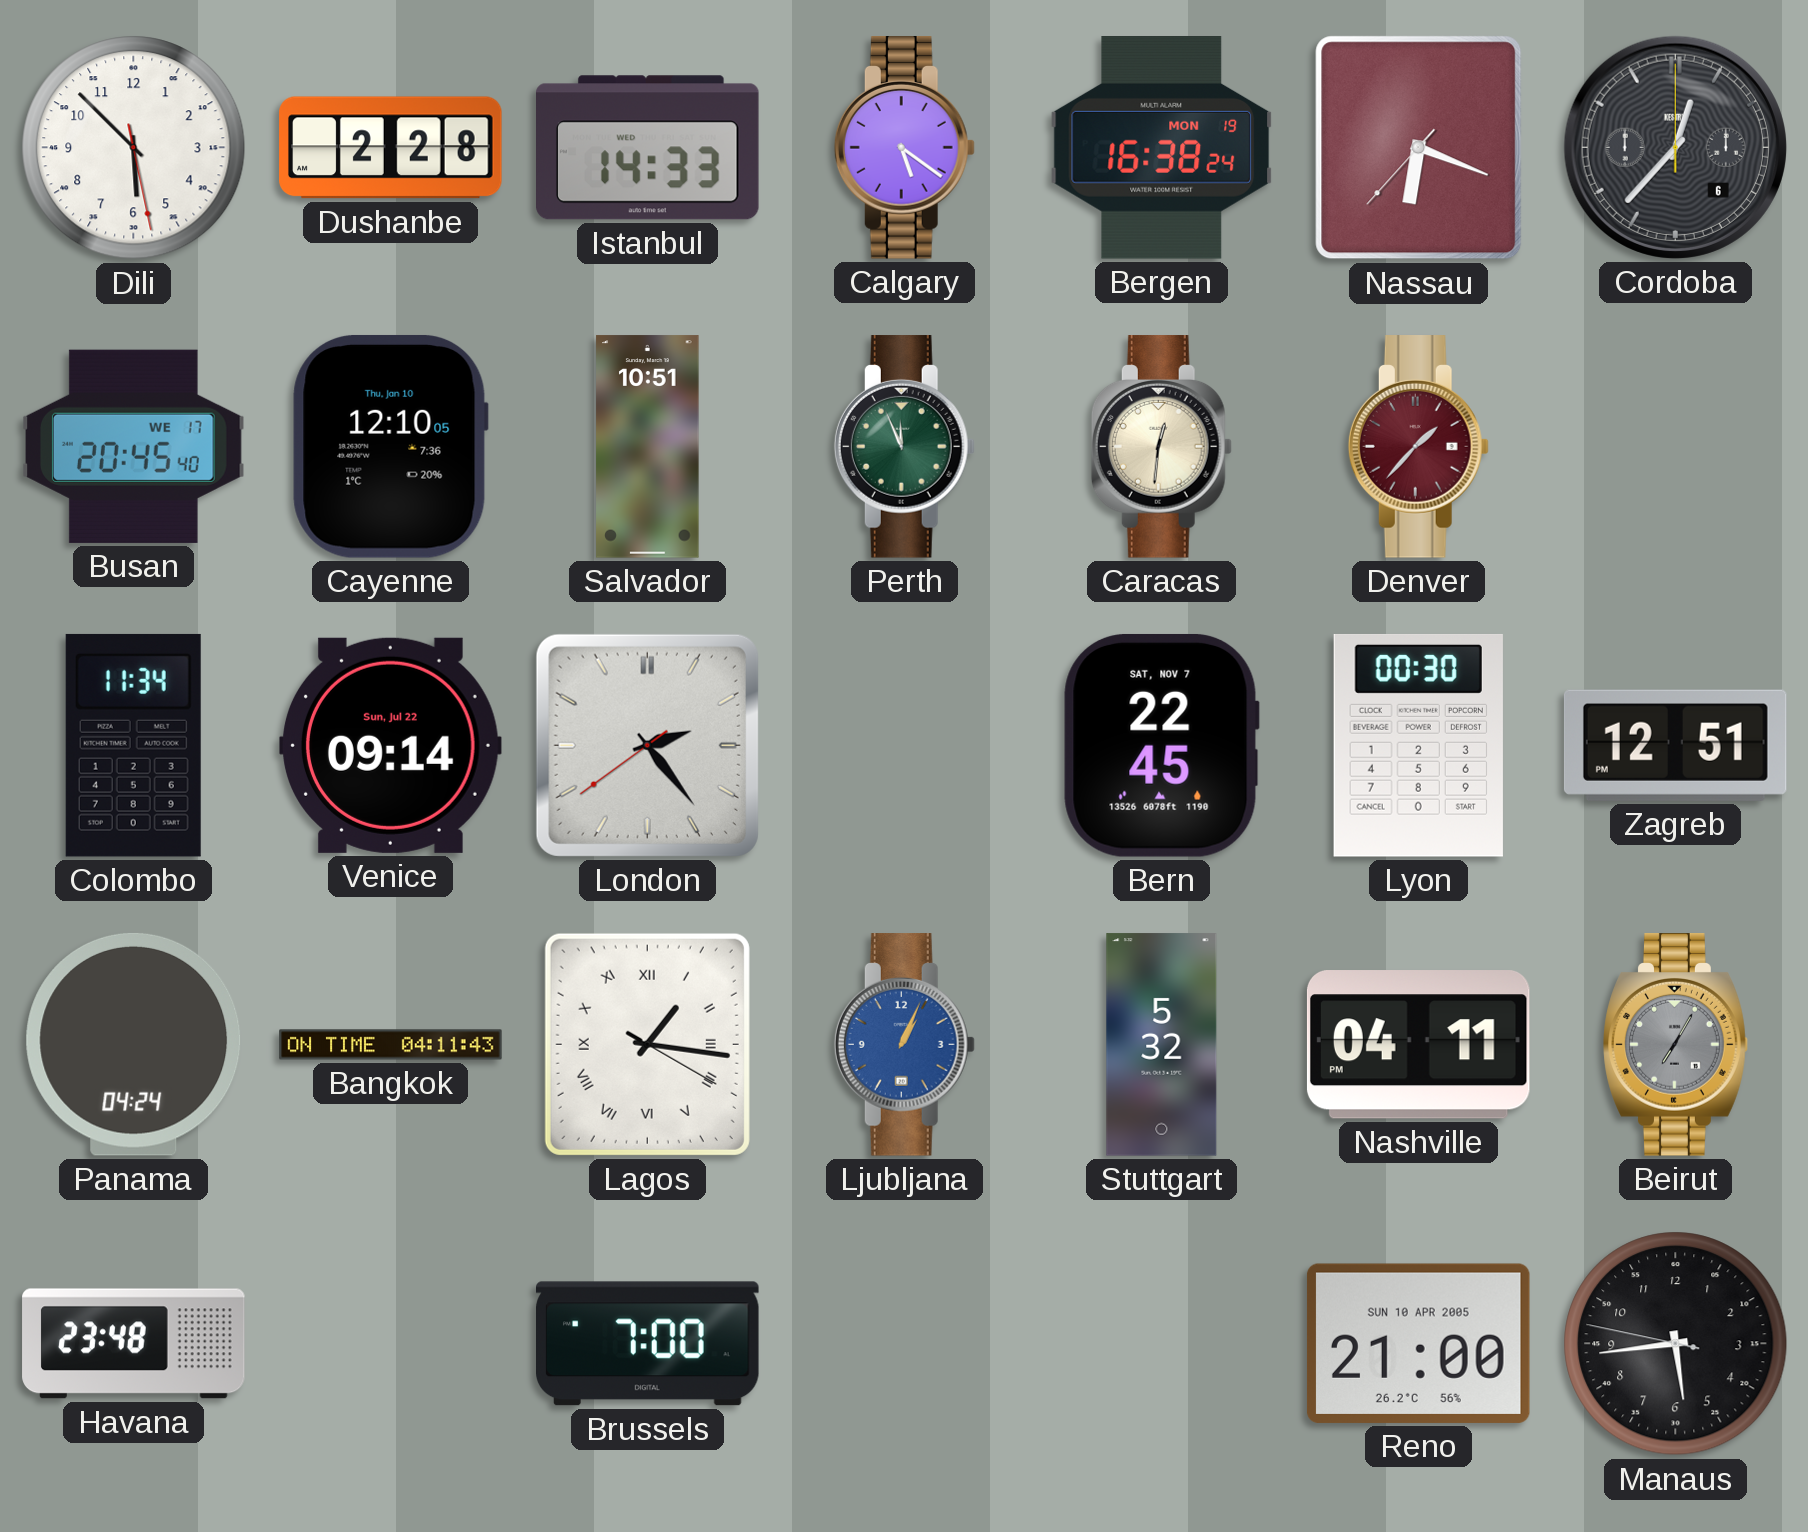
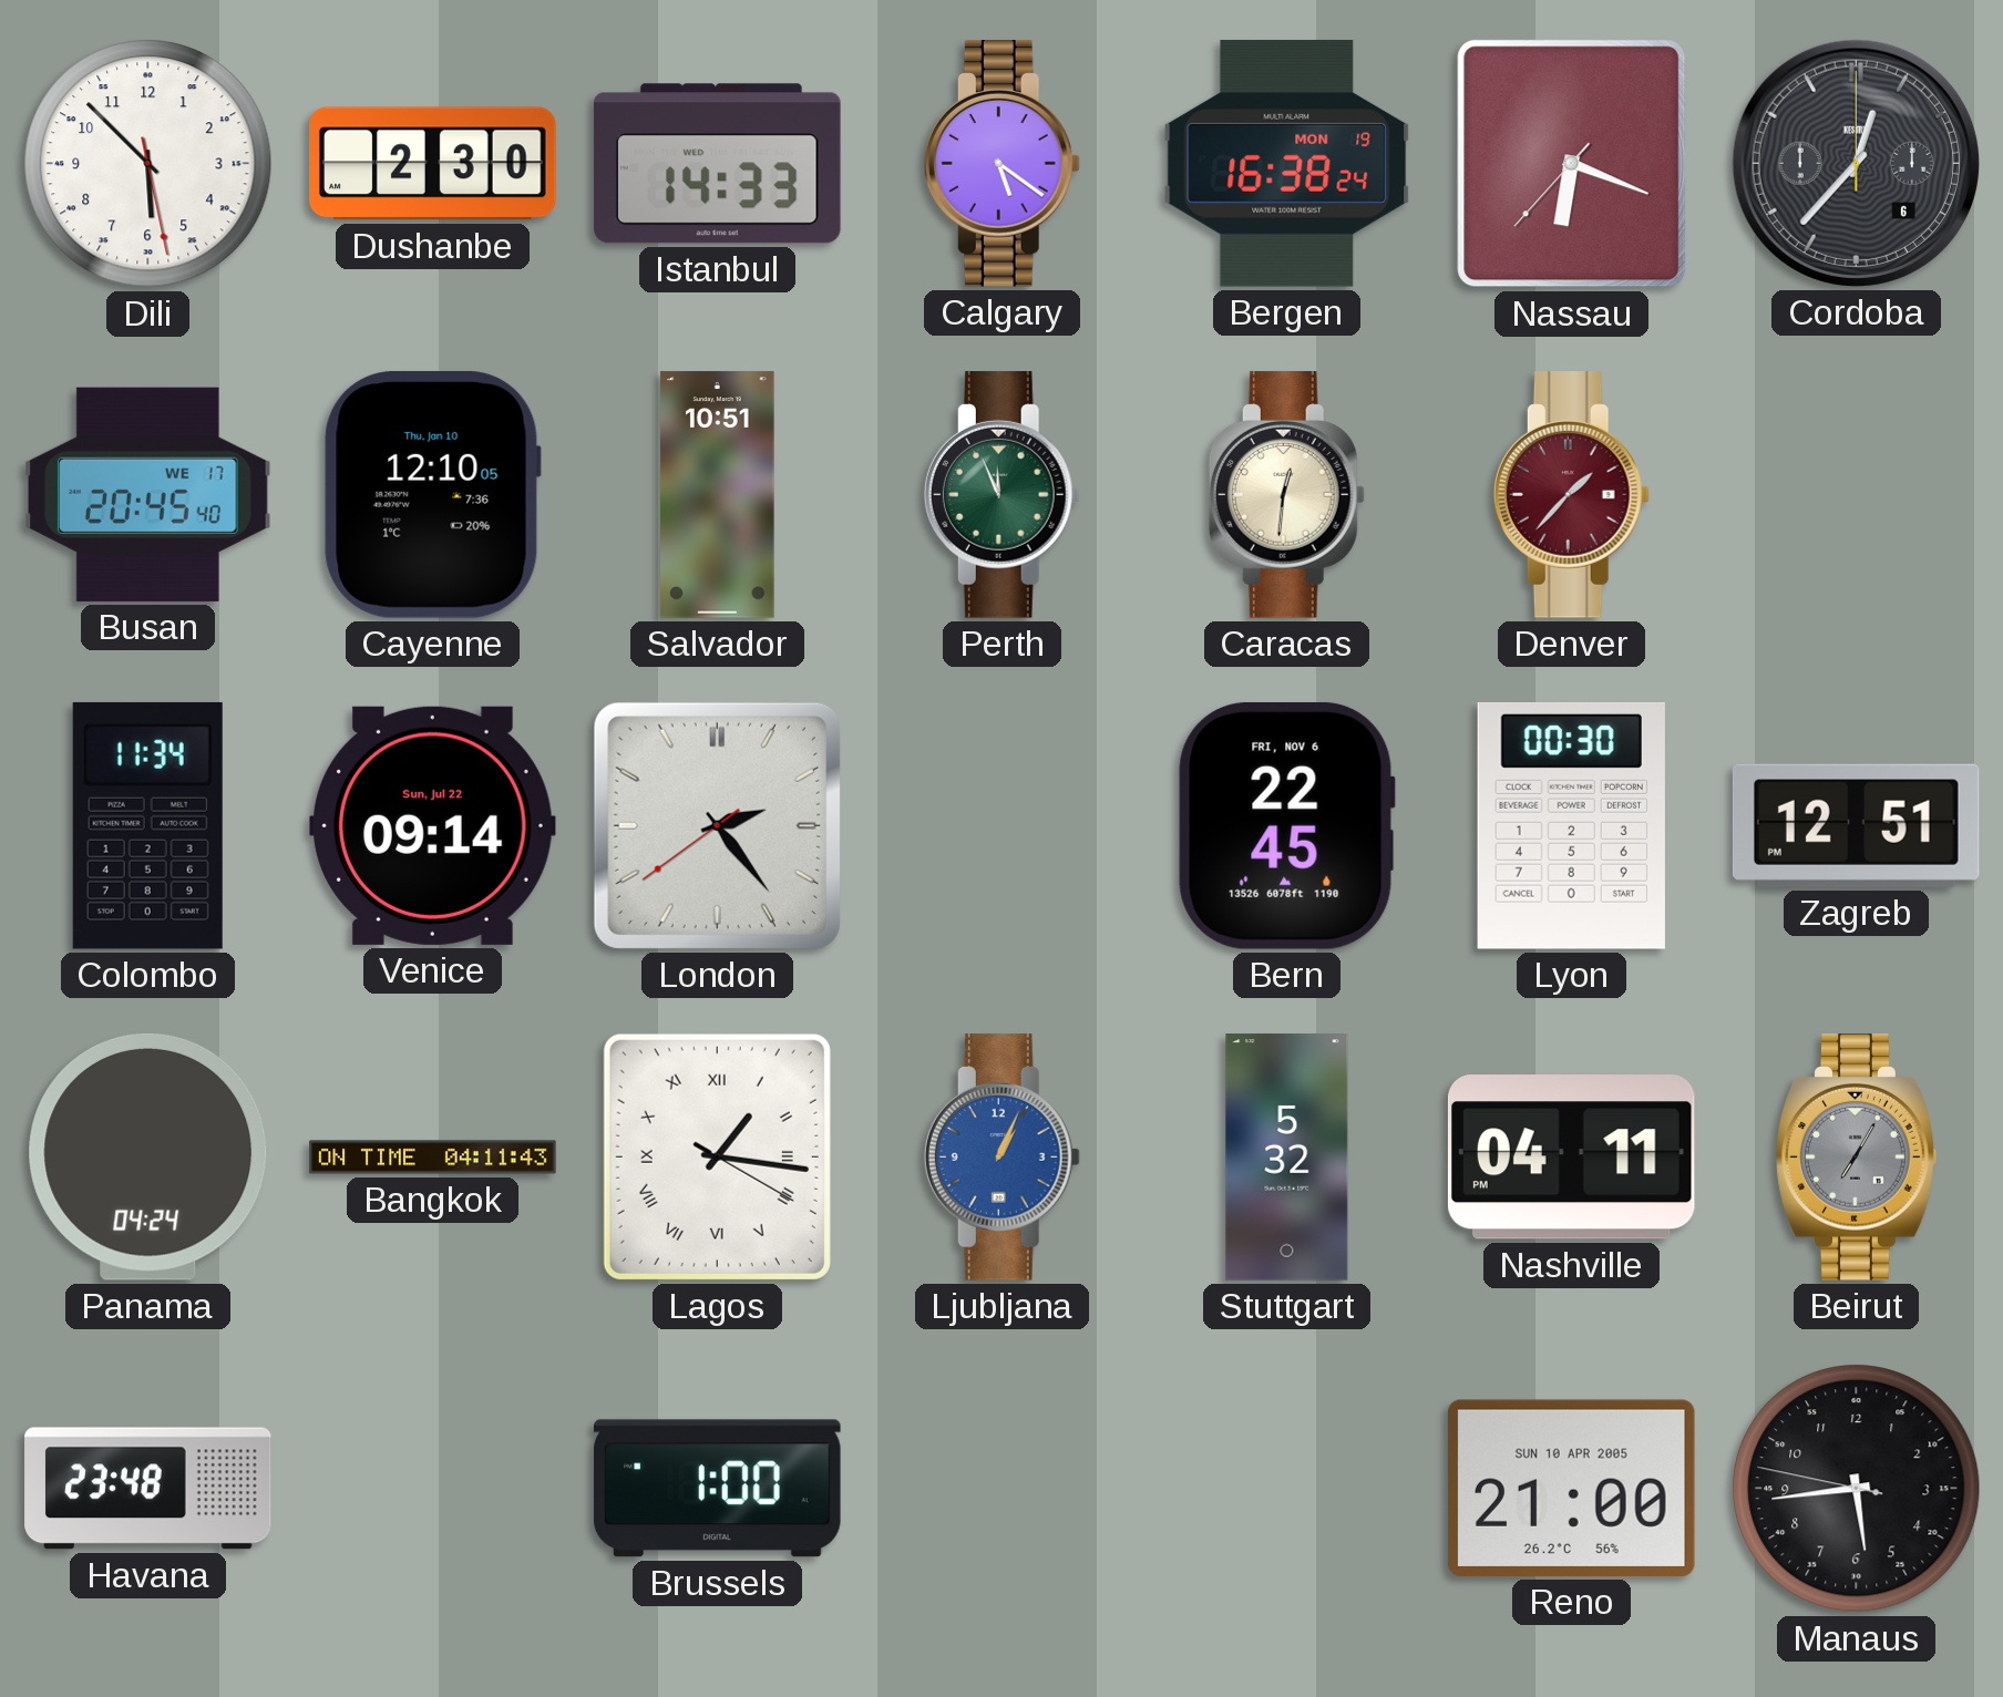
Dushanbe: 2:28 -> 2:30
Bern date: SAT, NOV 7 -> FRI, NOV 6
Brussels: 7:00 -> 1:00
